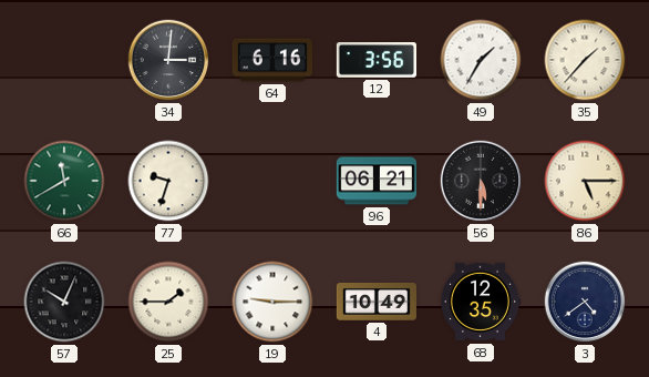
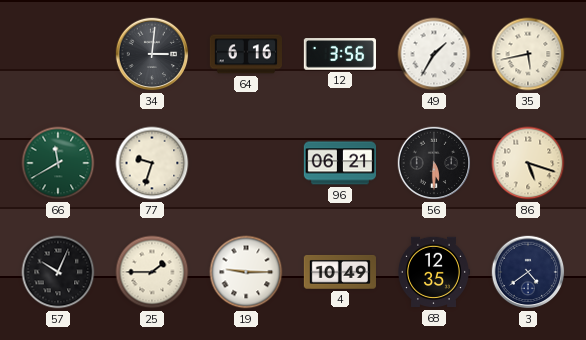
35: 1:37 -> 5:43
86: 5:15 -> 5:18
